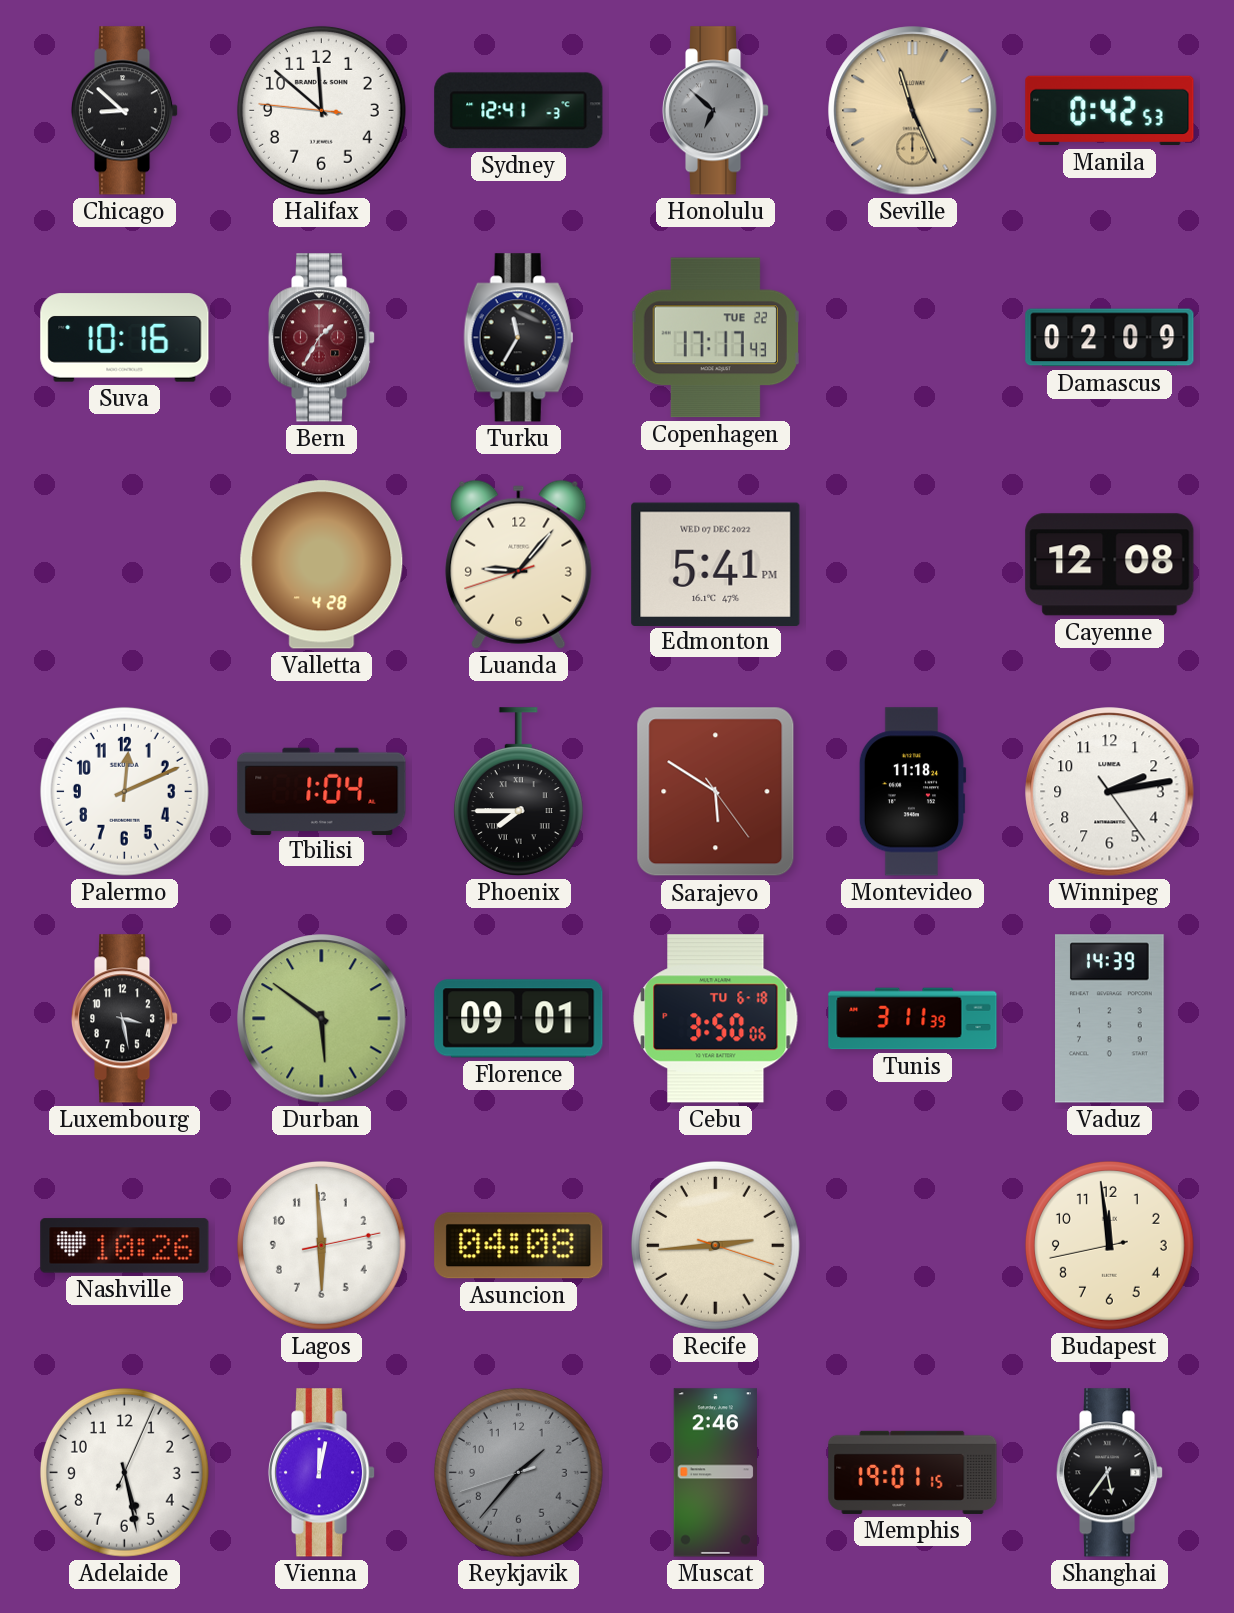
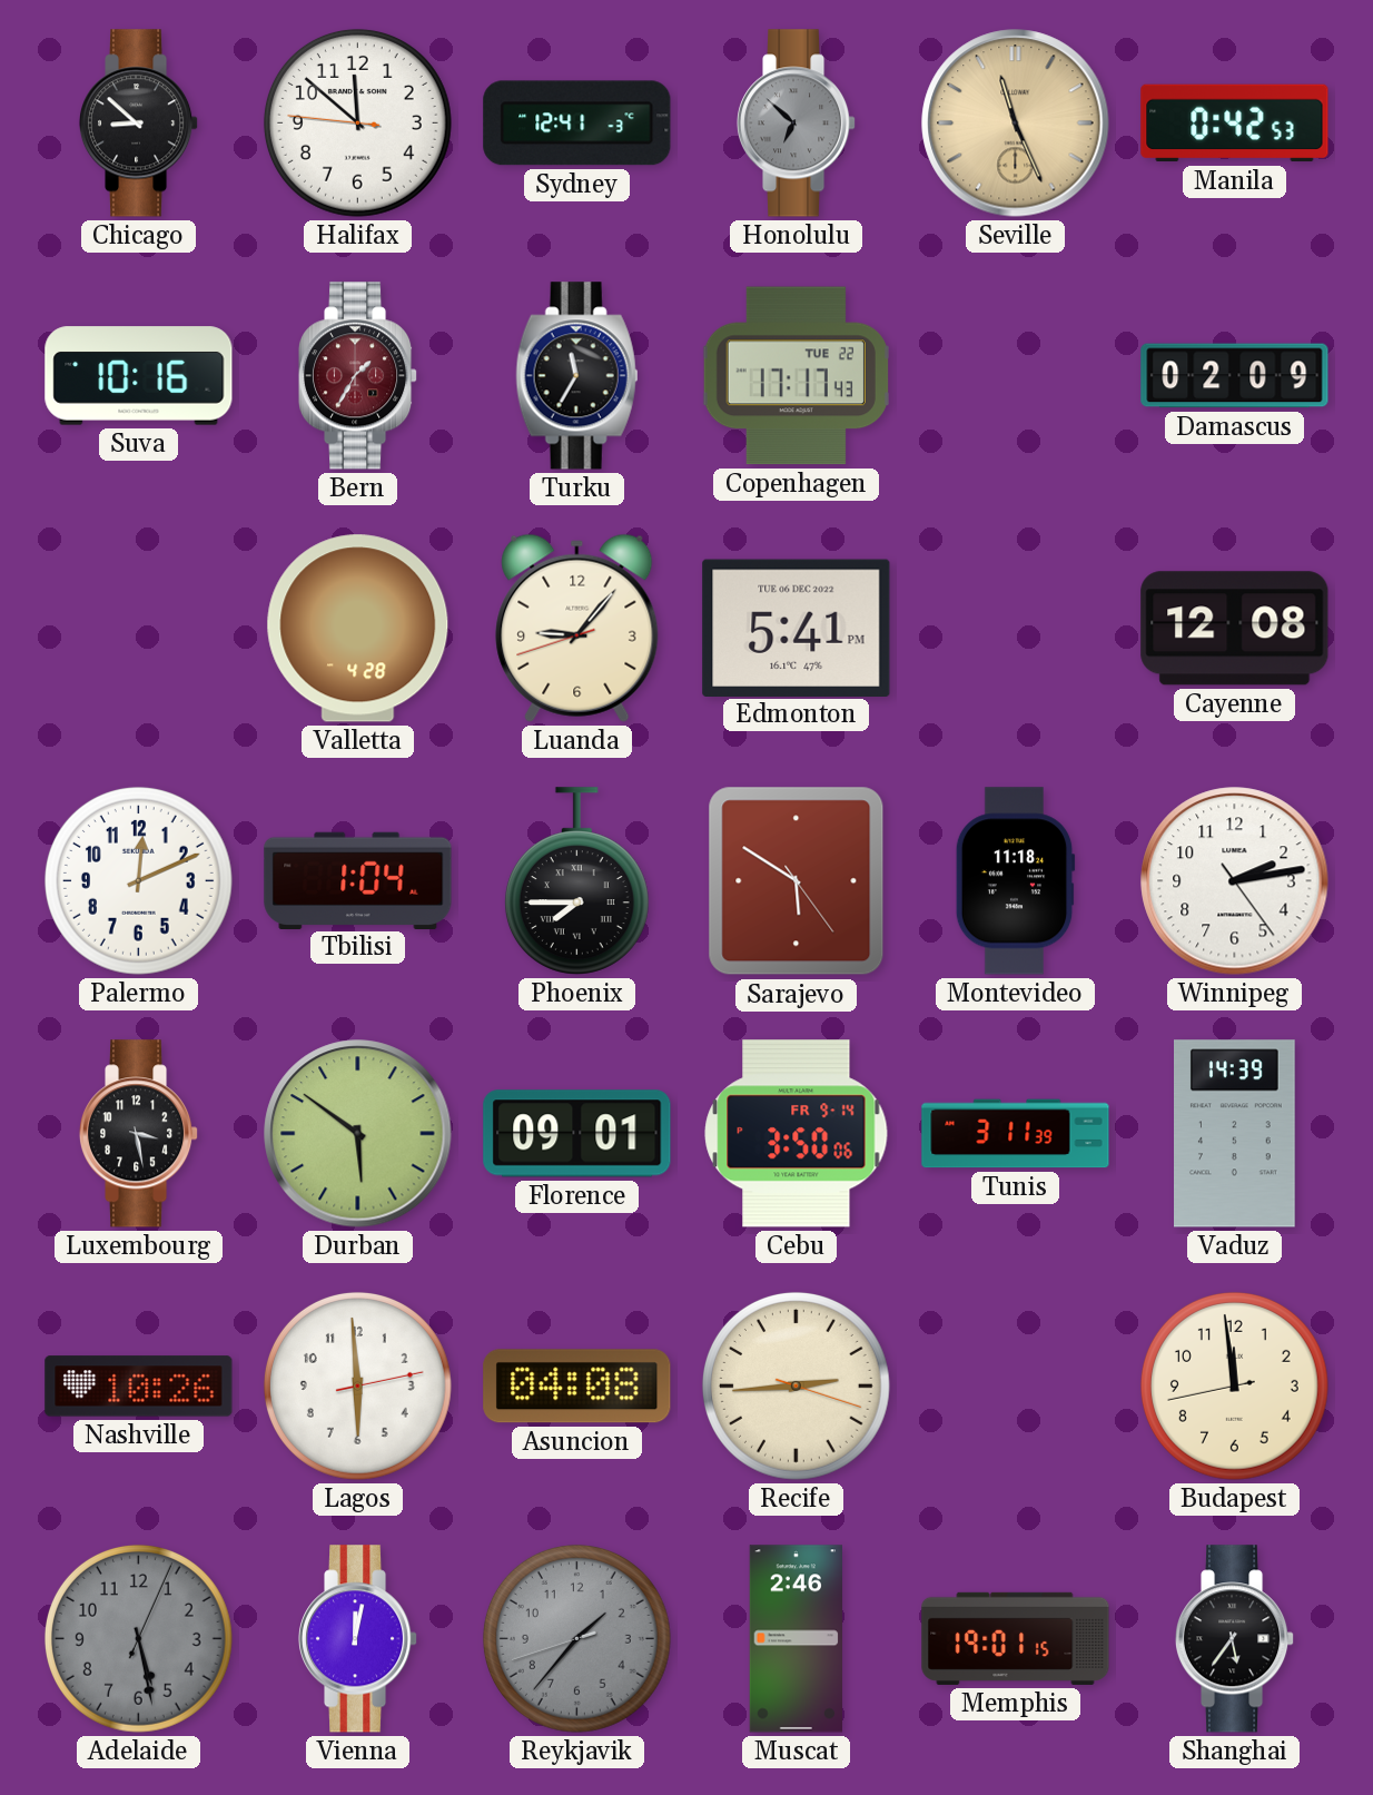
Edmonton date: WED 07 DEC 2022 -> TUE 06 DEC 2022
Cebu date: TU 6-18 -> FR 9-14
Adelaide dial: white -> grey
